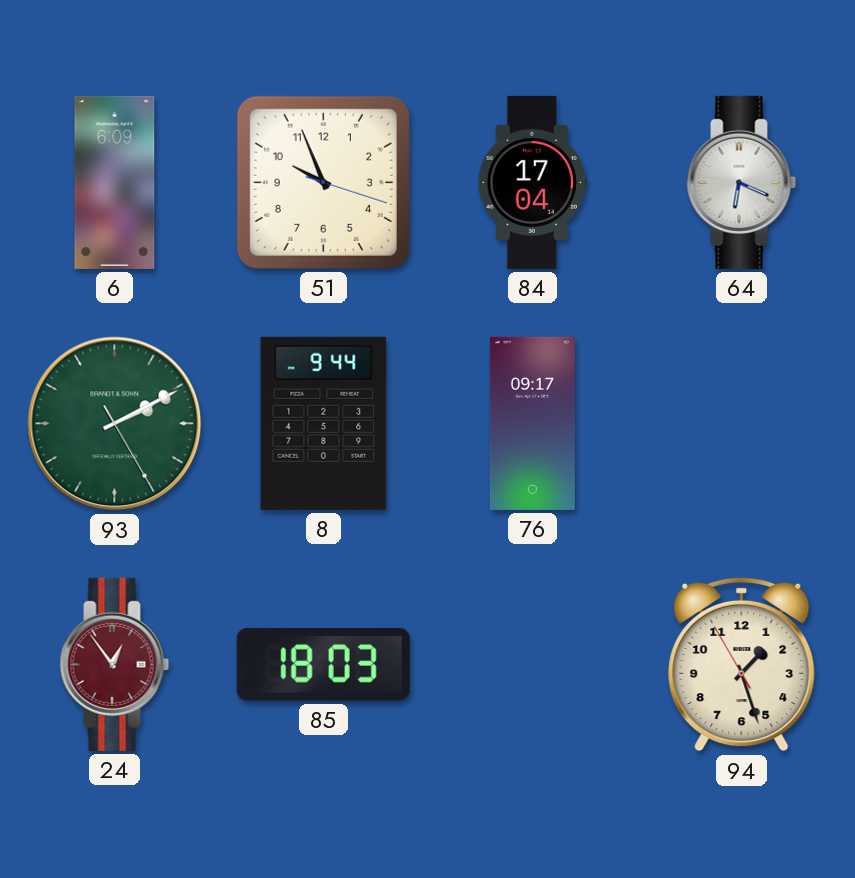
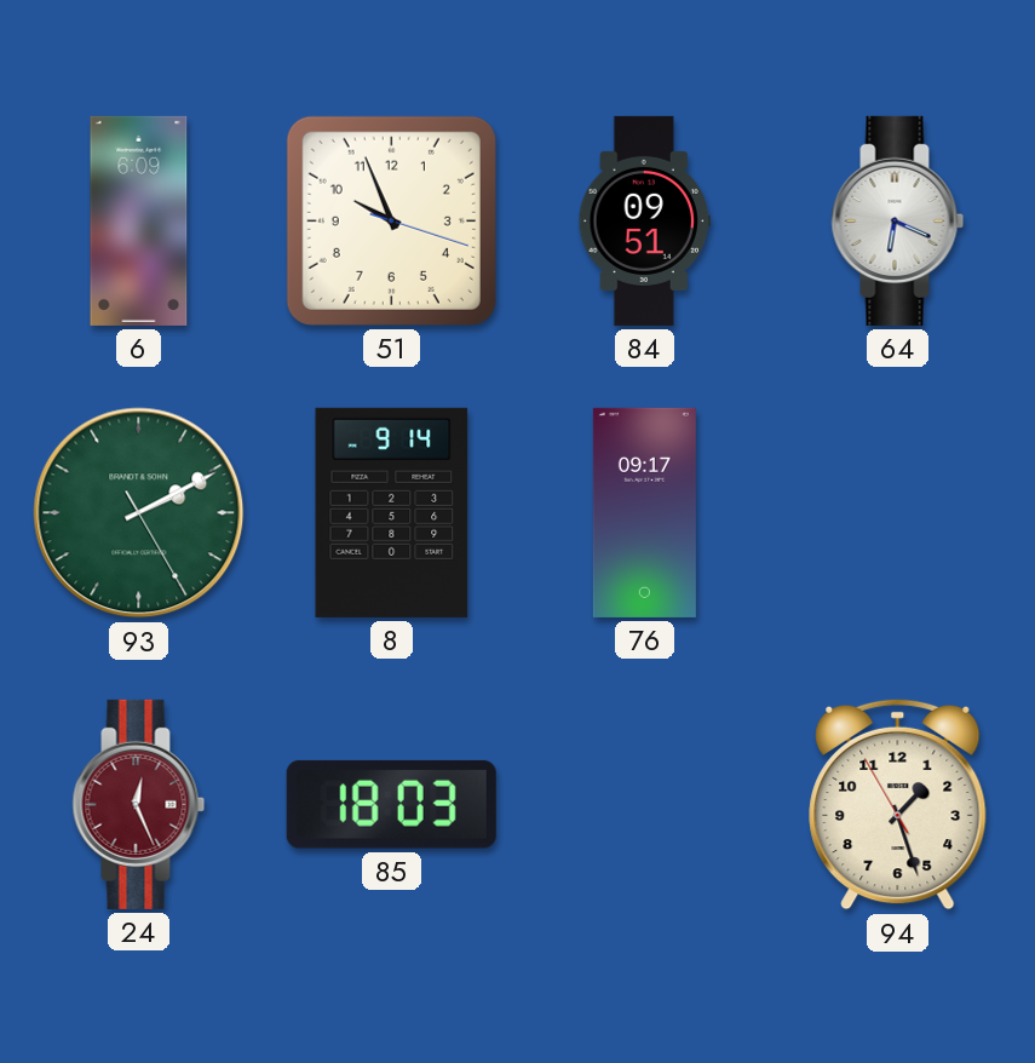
84: 17:04 -> 09:51
8: 9:44 -> 9:14
24: 12:54 -> 12:26
